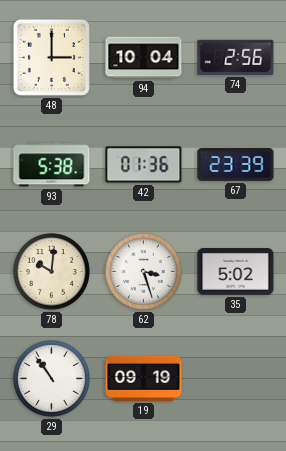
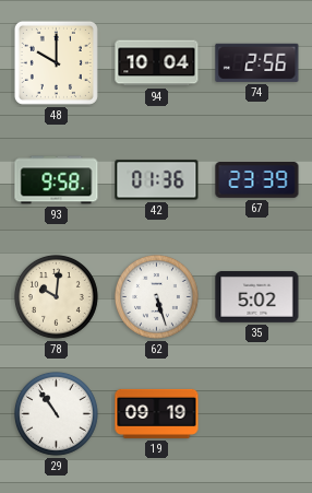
48: 3:00 -> 10:00
93: 5:38 -> 9:58
62: 3:27 -> 5:27
